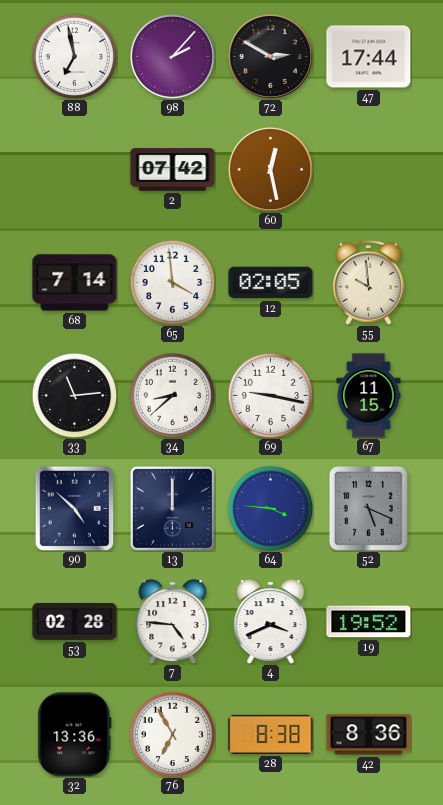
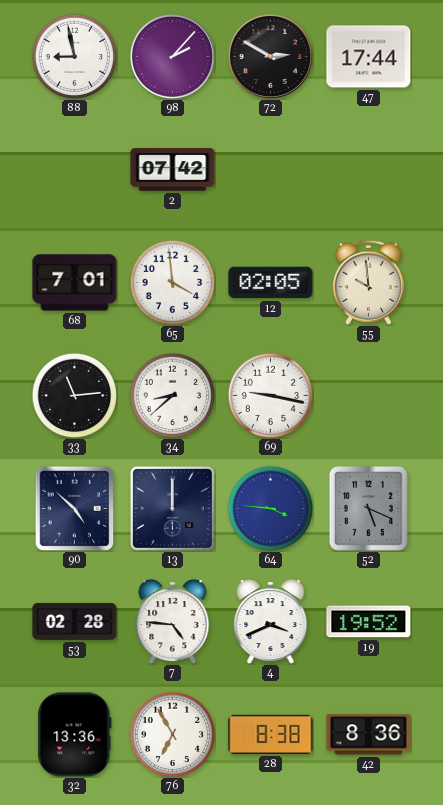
88: 6:58 -> 8:58
60: 12:28 -> none
68: 7:14 -> 7:01
67: 11:15 -> none
